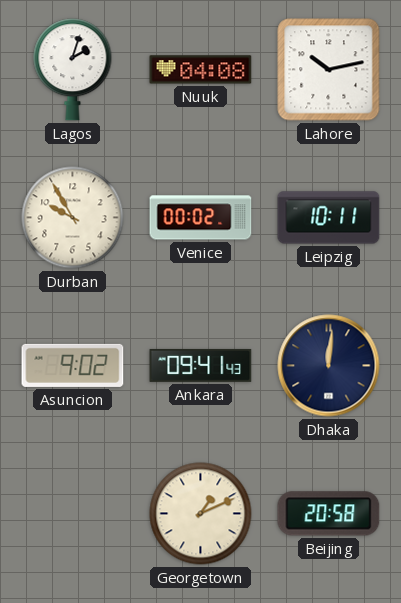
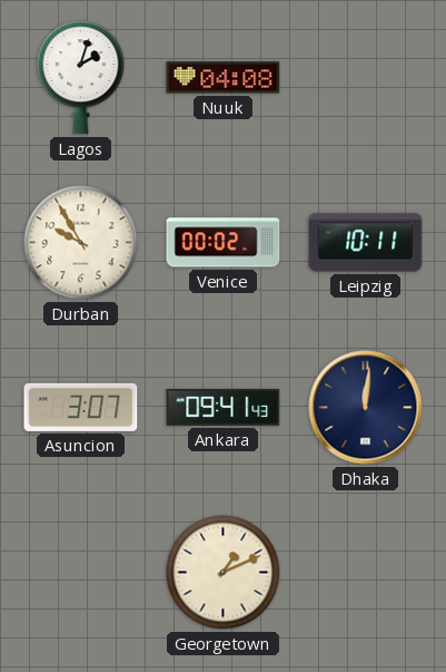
Lahore: 10:13 -> none
Asuncion: 9:02 -> 3:07
Beijing: 20:58 -> none
